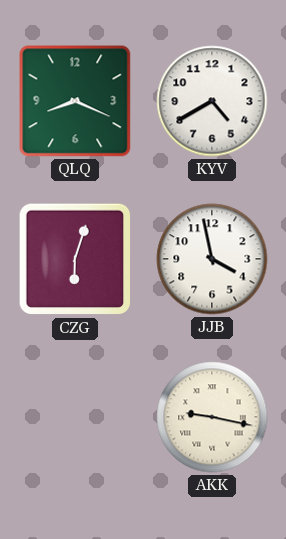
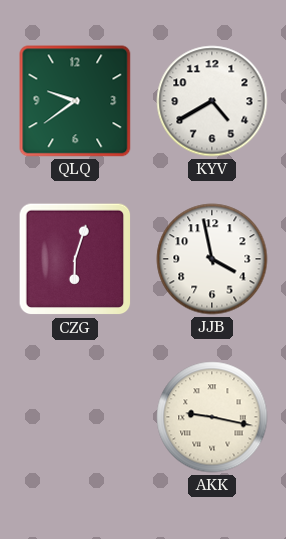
QLQ: 8:19 -> 9:39
